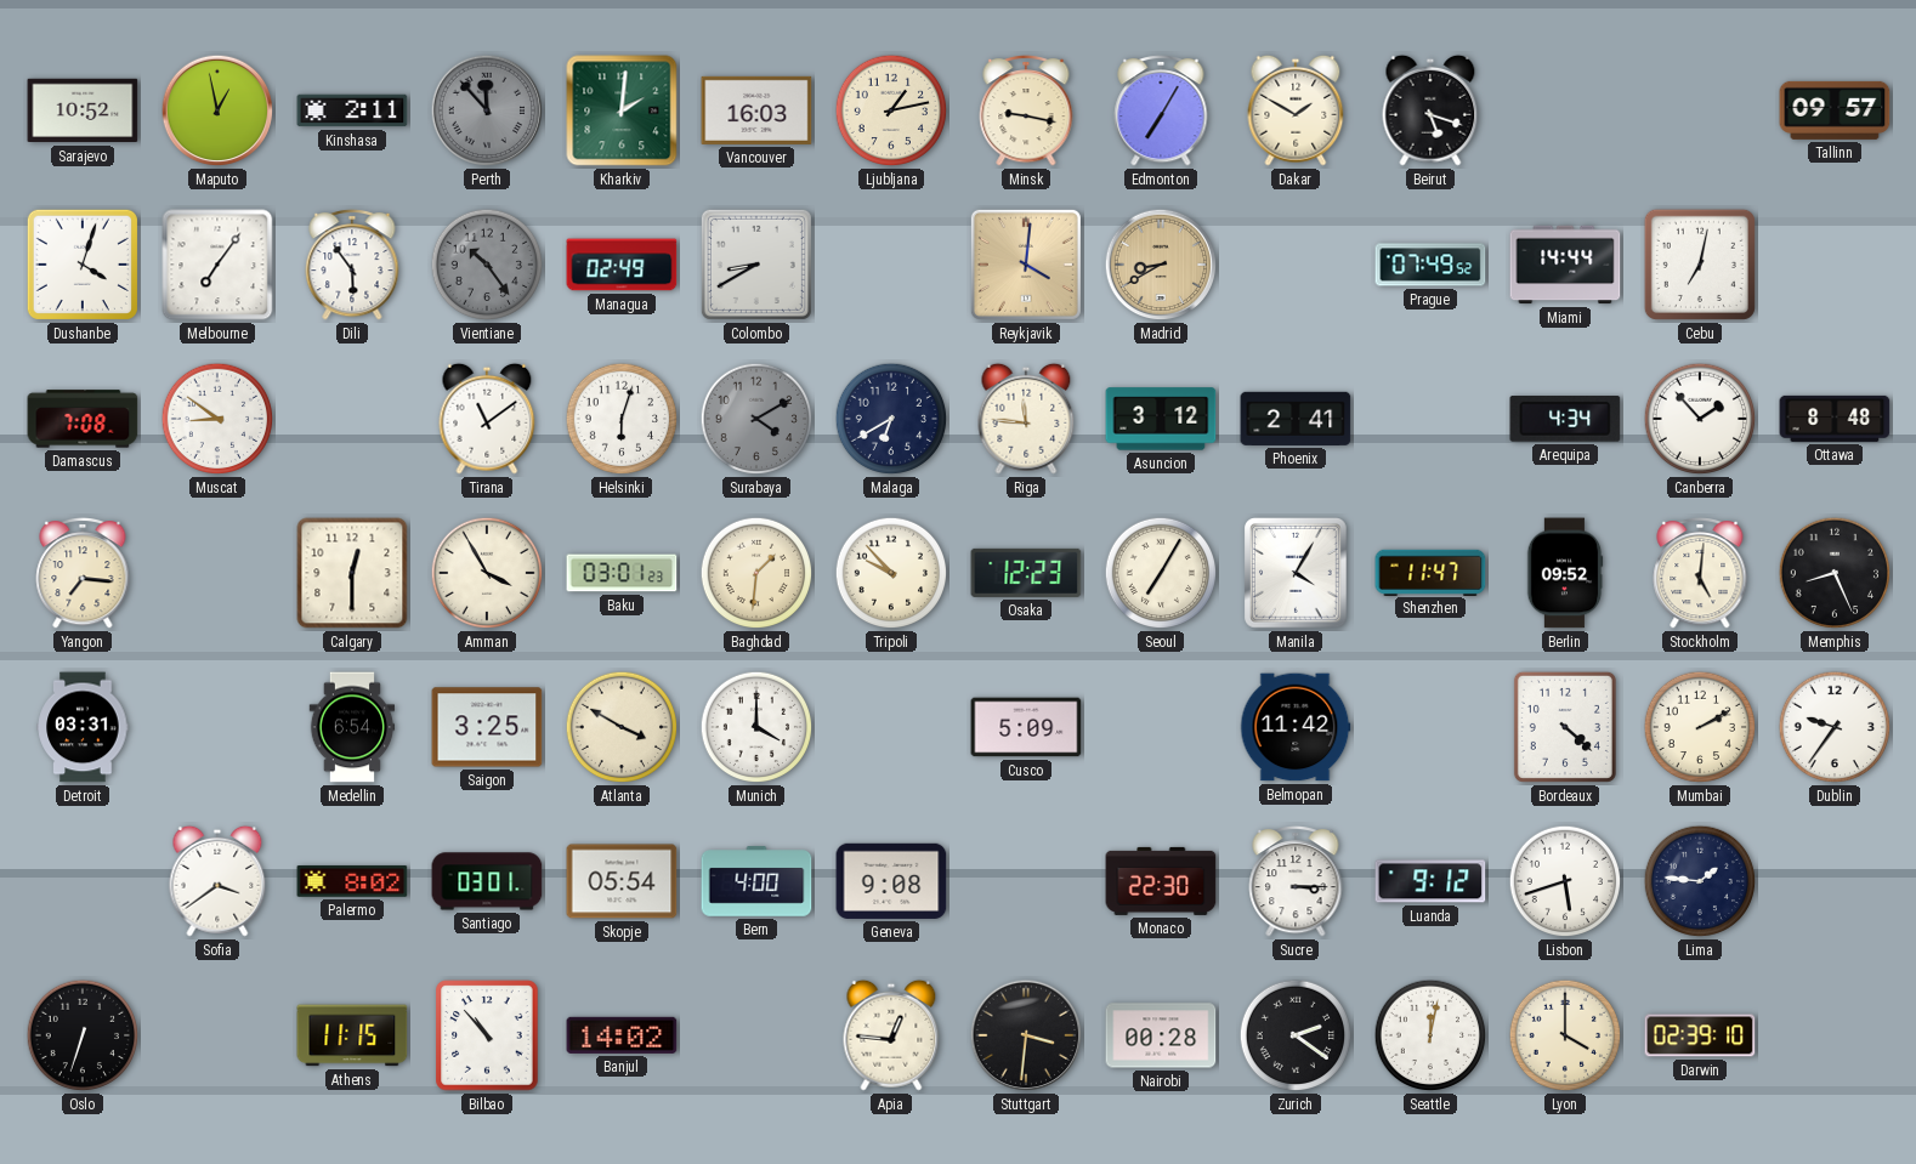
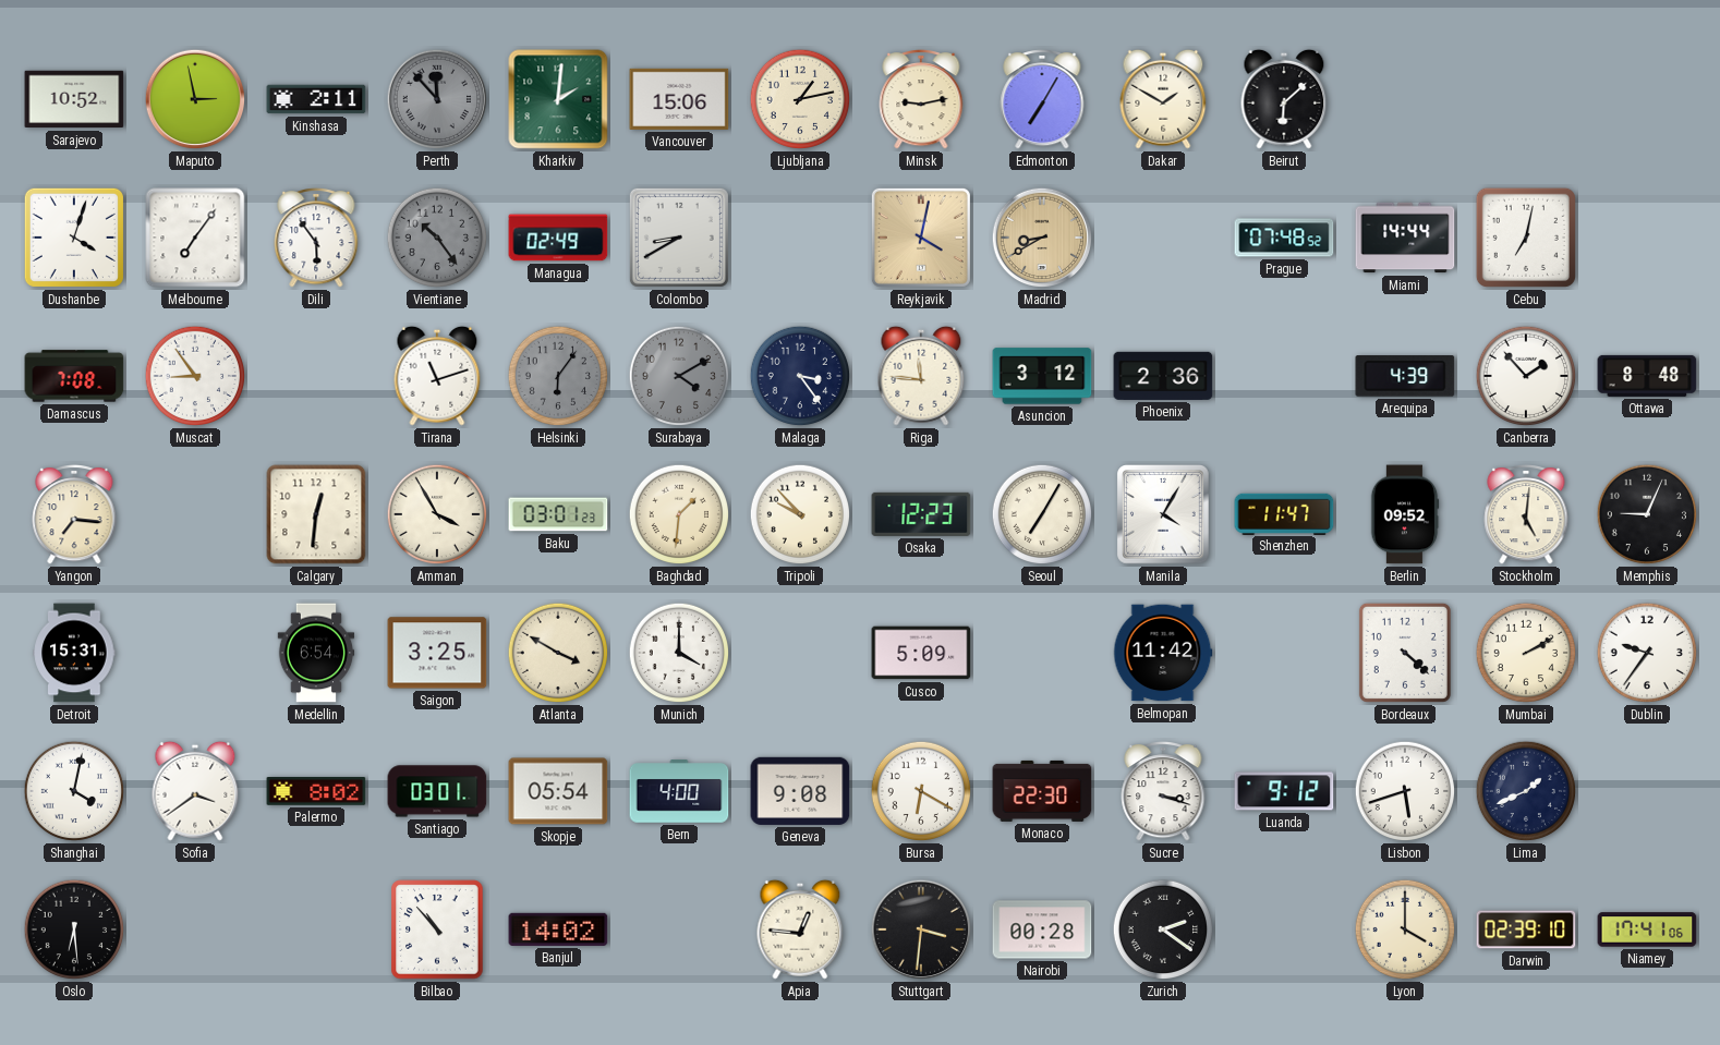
Maputo: 12:58 -> 2:58
Vancouver: 16:03 -> 15:06
Minsk: 9:17 -> 9:13
Beirut: 5:18 -> 6:08
Tallinn: 09:57 -> none
Reykjavik: 4:01 -> 4:02
Prague: 07:49 -> 07:48
Muscat: 8:51 -> 8:54
Tirana: 11:09 -> 11:12
Helsinki: 6:03 -> 6:06
Helsinki dial: white -> grey
Malaga: 6:40 -> 3:24
Phoenix: 2:41 -> 2:36
Arequipa: 4:34 -> 4:39
Calgary: 12:30 -> 12:31
Memphis: 8:26 -> 9:04
Detroit: 03:31 -> 15:31
Shanghai: none -> 4:02
Bursa: none -> 6:20
Sucre: 3:15 -> 3:18
Lima: 1:46 -> 1:41
Oslo: 6:33 -> 6:29
Athens: 11:15 -> none
Seattle: 12:02 -> none
Niamey: none -> 17:41
